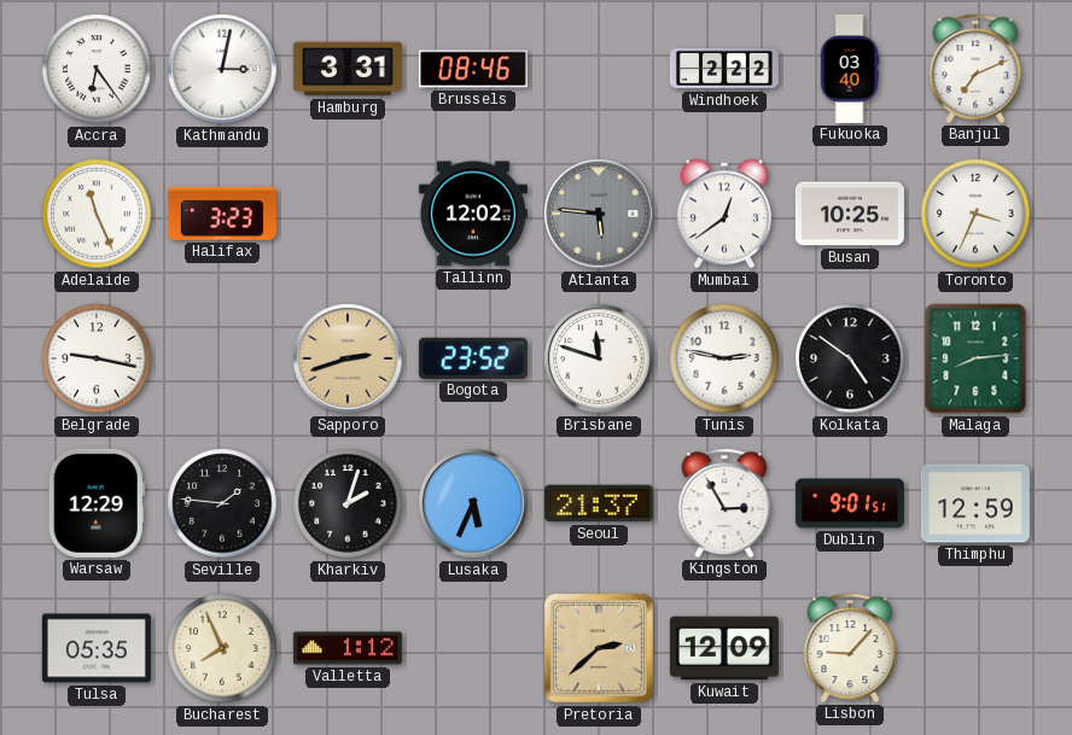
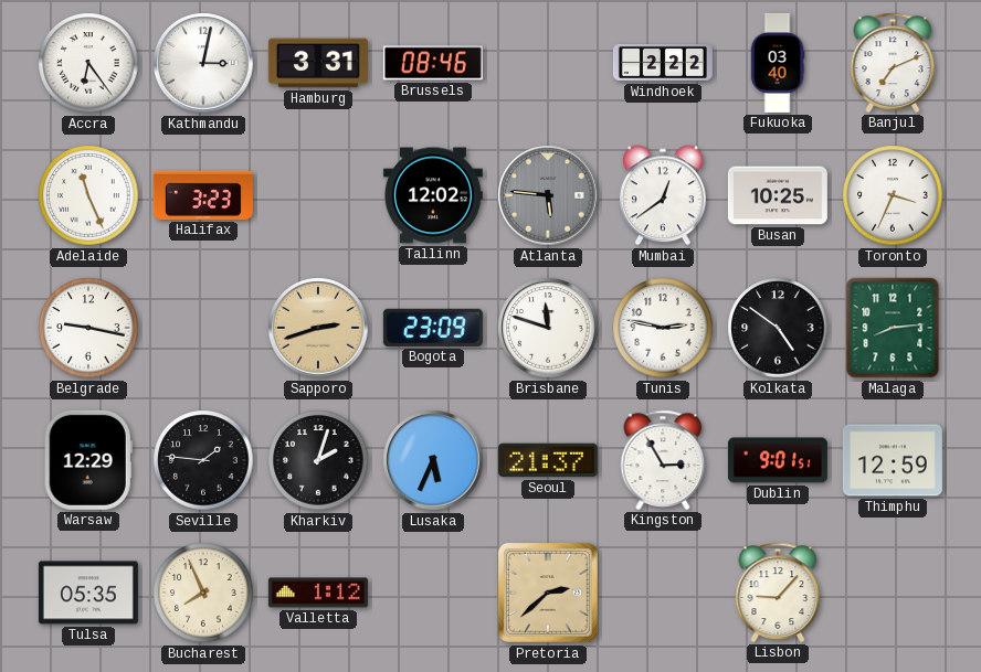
Bogota: 23:52 -> 23:09
Kuwait: 12:09 -> none
